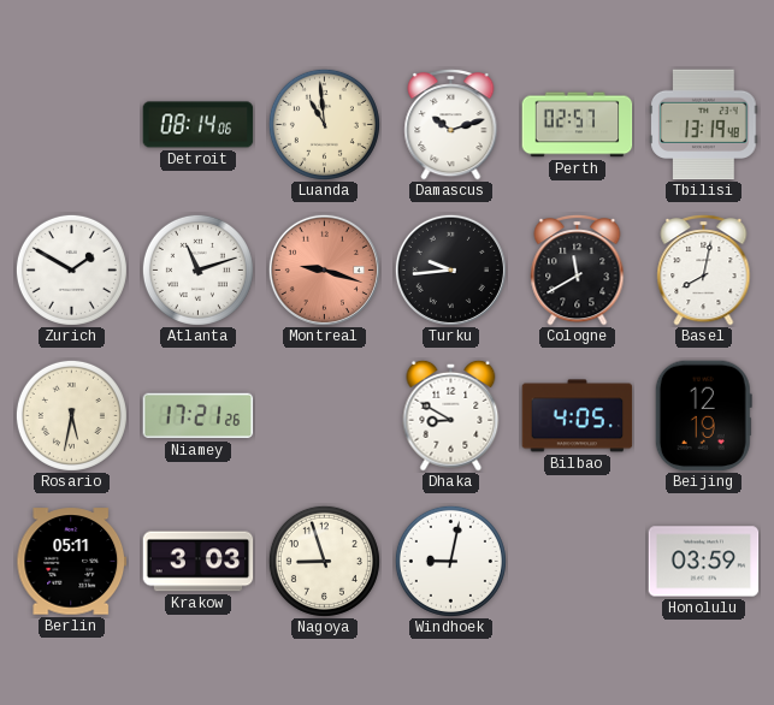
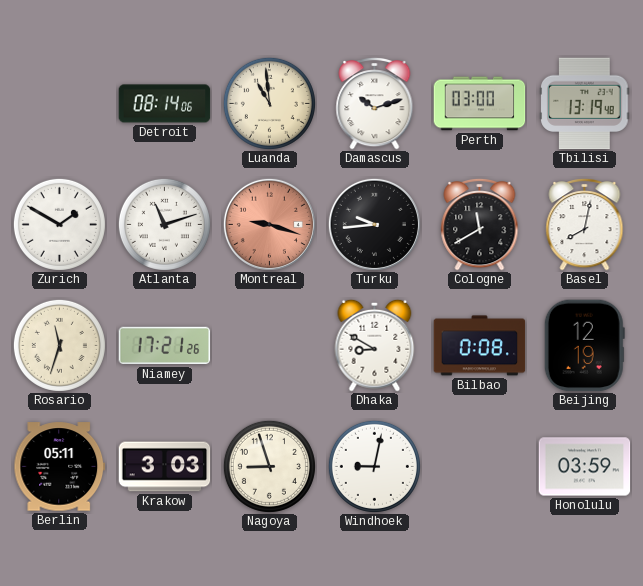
Perth: 02:57 -> 03:00
Rosario: 5:32 -> 11:33
Bilbao: 4:05 -> 0:08
